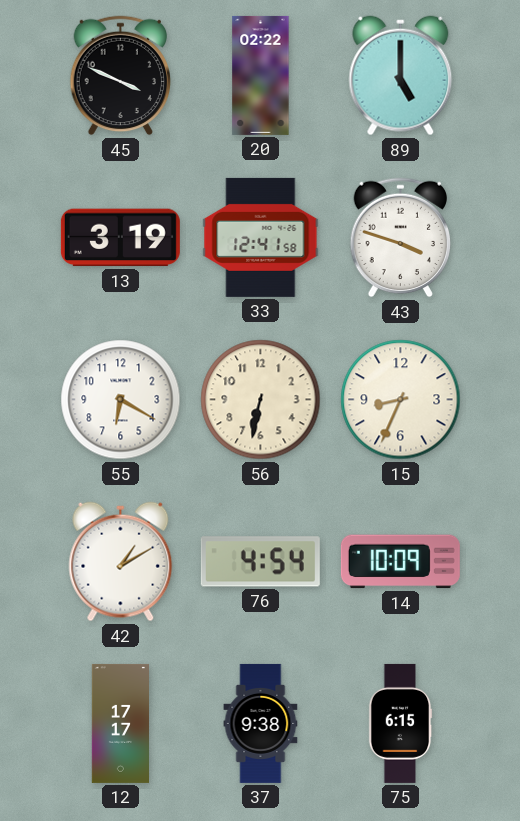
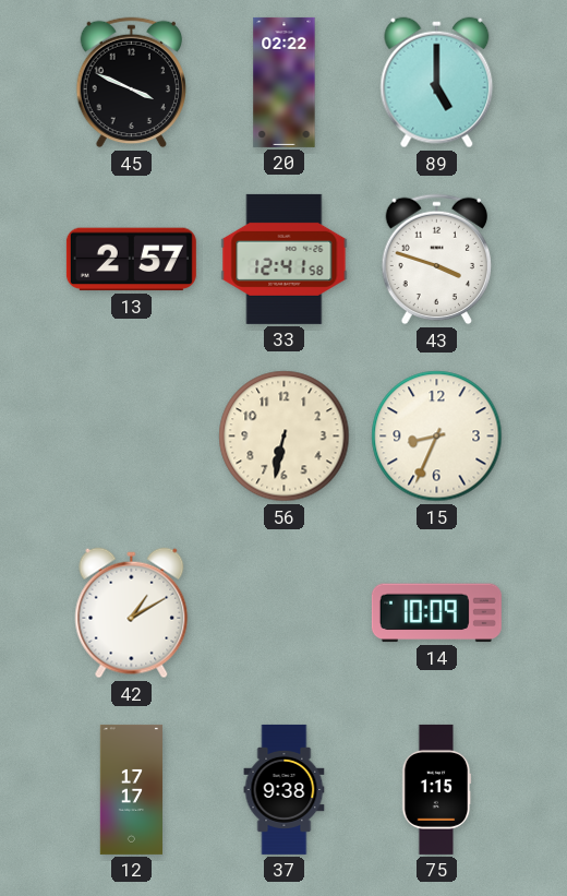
13: 3:19 -> 2:57
55: 6:20 -> none
76: 4:54 -> none
75: 6:15 -> 1:15
